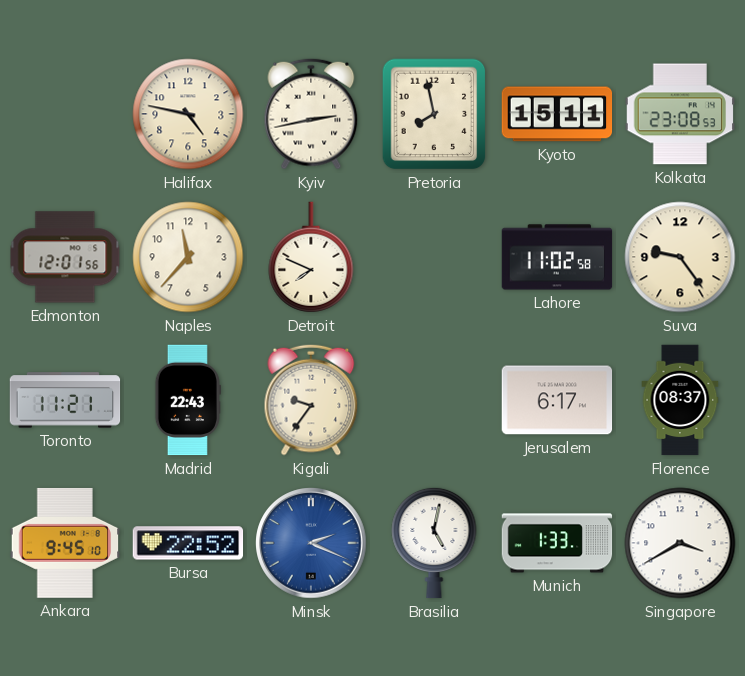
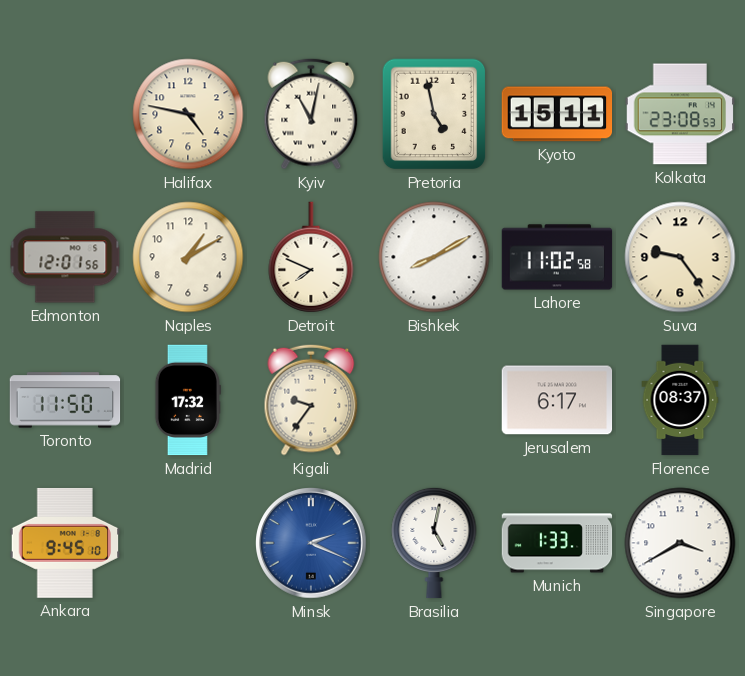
Kyiv: 2:43 -> 11:02
Pretoria: 7:58 -> 4:58
Naples: 11:37 -> 1:10
Bishkek: none -> 8:10
Toronto: 11:21 -> 11:50
Madrid: 22:43 -> 17:32
Bursa: 22:52 -> none
